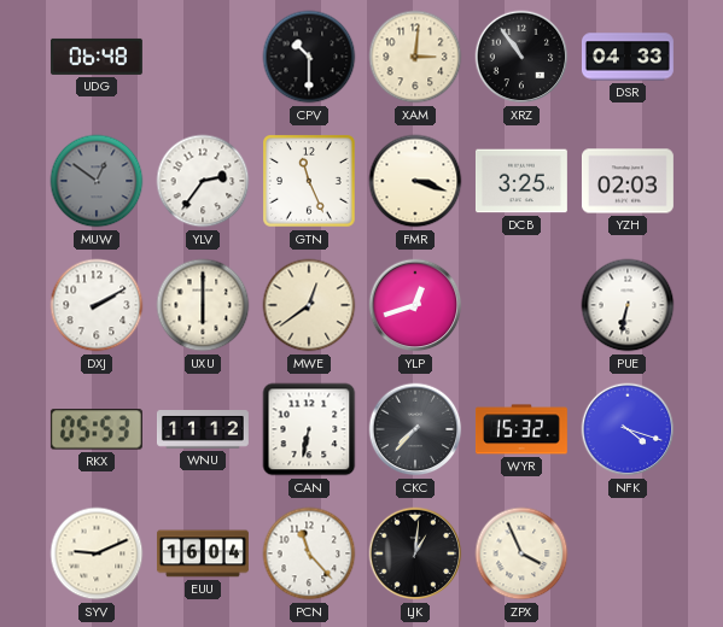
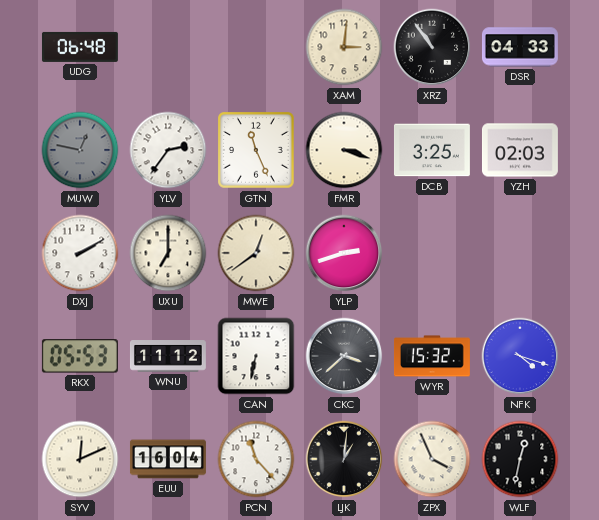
CPV: 10:30 -> none
MUW: 12:51 -> 12:47
UXU: 6:00 -> 7:00
YLP: 12:42 -> 2:42
PUE: 6:32 -> none
CKC: 7:37 -> 3:38
SYV: 9:11 -> 12:11
WLF: none -> 12:32
